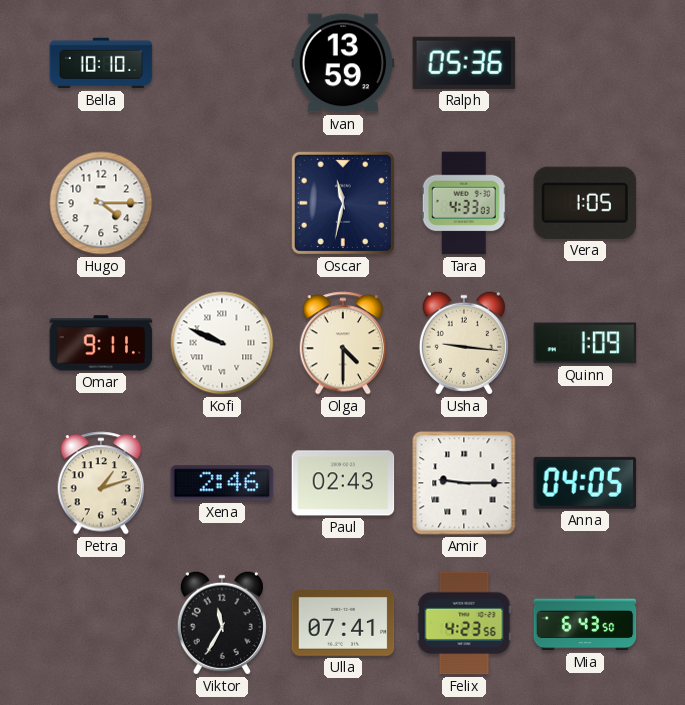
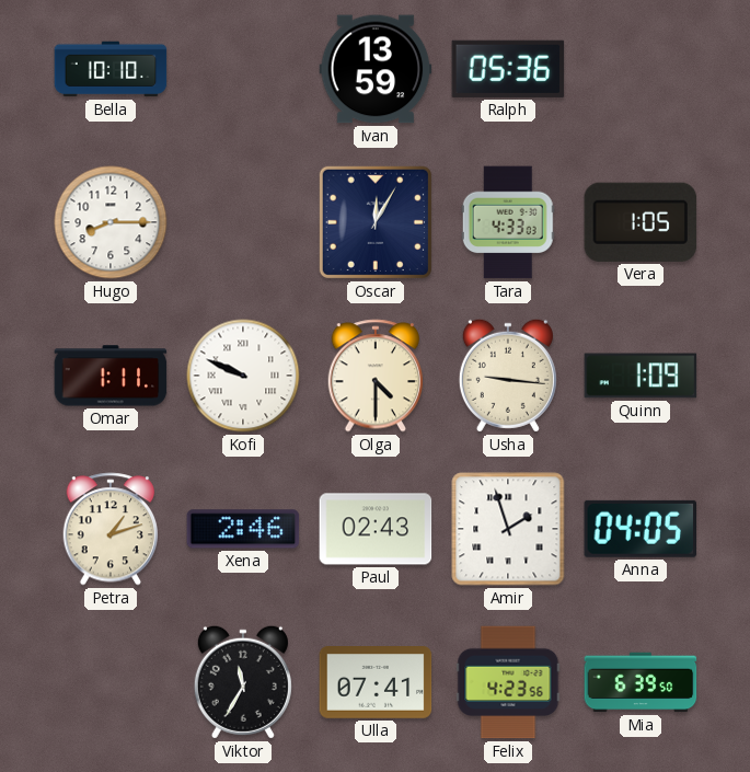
Hugo: 4:15 -> 8:15
Oscar: 11:32 -> 12:05
Omar: 9:11 -> 1:11
Amir: 9:15 -> 1:57
Mia: 6:43 -> 6:39
